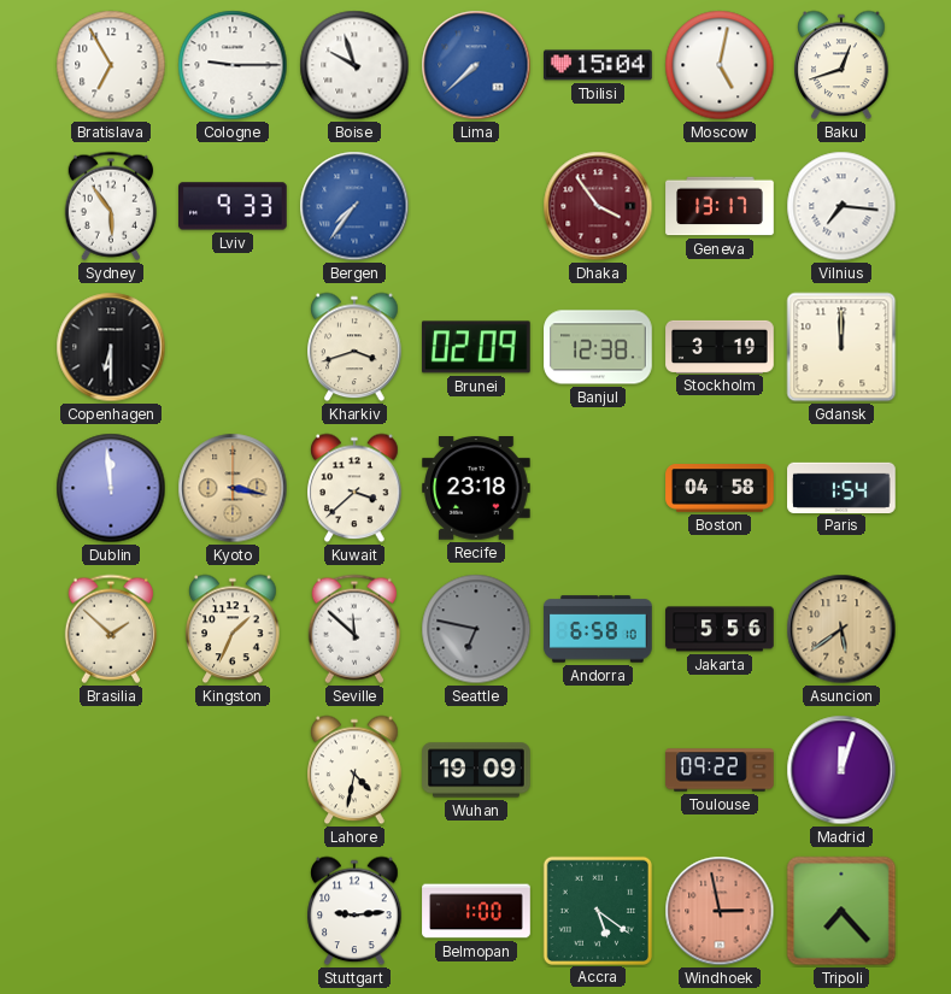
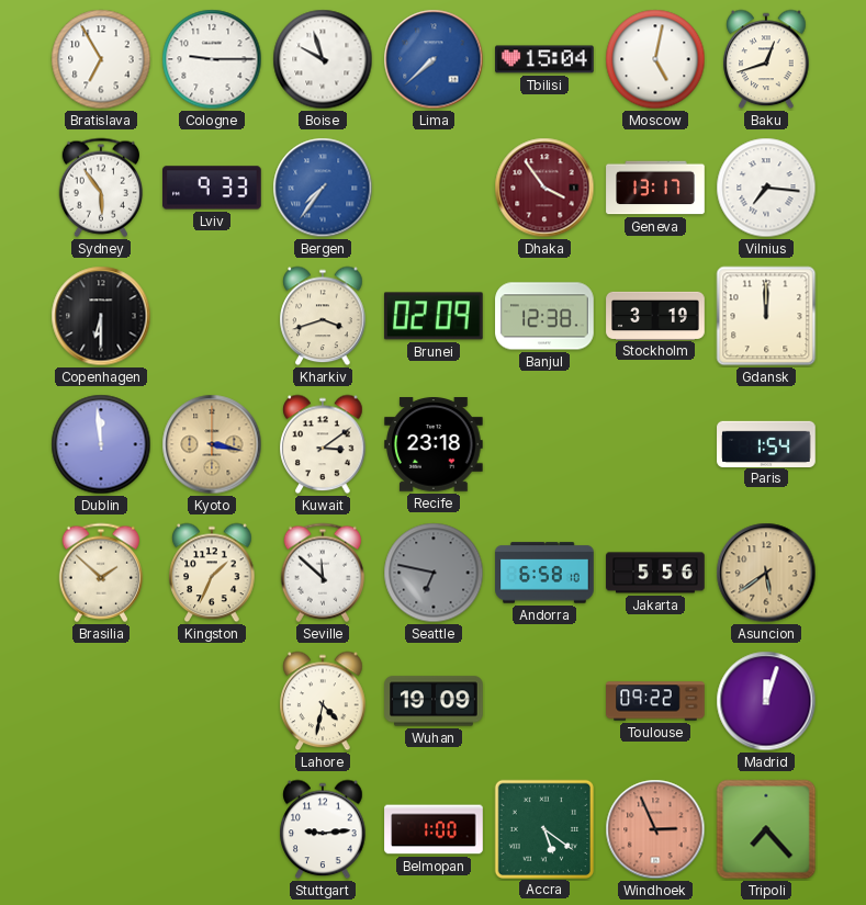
Kuwait: 3:38 -> 3:09
Boston: 04:58 -> none
Windhoek: 2:58 -> 2:56
